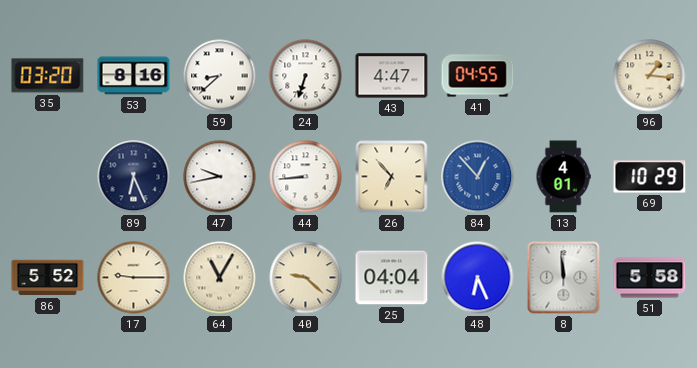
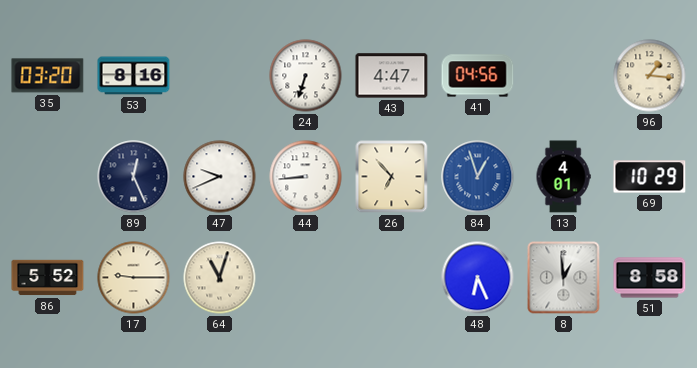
59: 8:38 -> none
41: 04:55 -> 04:56
89: 6:26 -> 12:26
47: 9:43 -> 9:41
84: 12:53 -> 12:57
64: 11:05 -> 11:03
40: 9:22 -> none
25: 04:04 -> none
8: 11:59 -> 12:59
51: 5:58 -> 8:58
